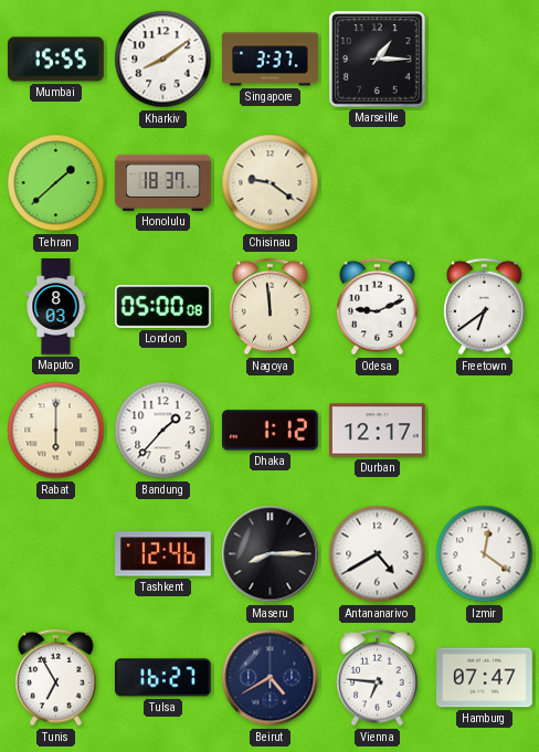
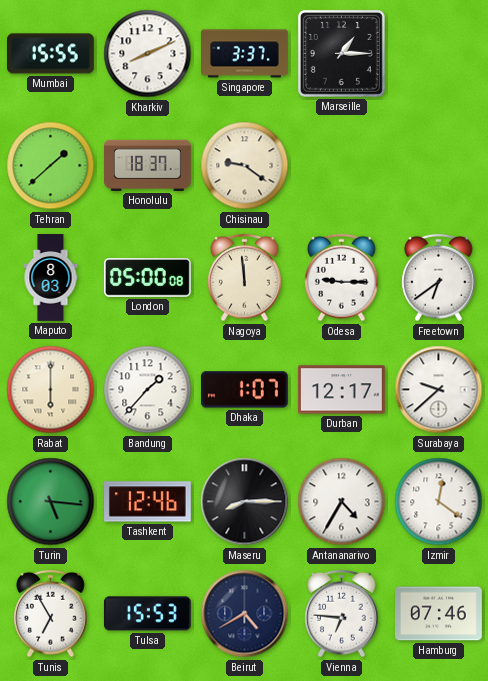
Kharkiv: 8:09 -> 8:11
Odesa: 9:11 -> 9:15
Dhaka: 1:12 -> 1:07
Surabaya: none -> 9:38
Turin: none -> 5:16
Antananarivo: 4:40 -> 4:35
Tulsa: 16:27 -> 15:53
Hamburg: 07:47 -> 07:46
